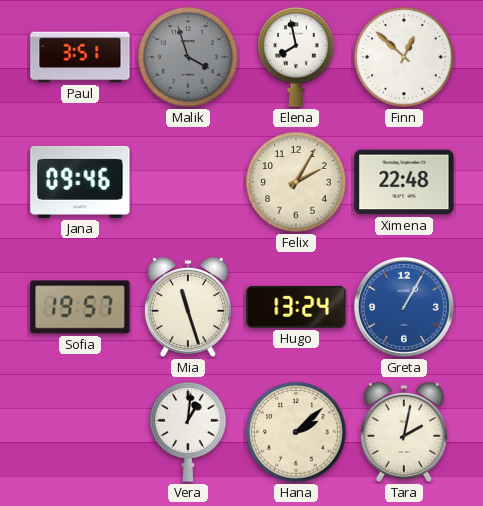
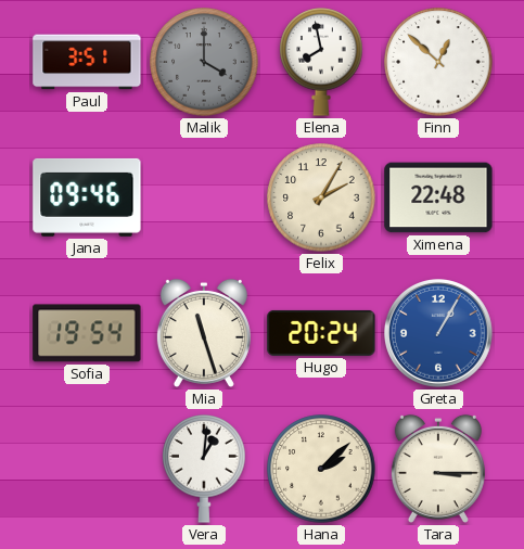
Malik: 3:57 -> 4:00
Sofia: 19:57 -> 19:54
Hugo: 13:24 -> 20:24
Tara: 2:02 -> 3:15
